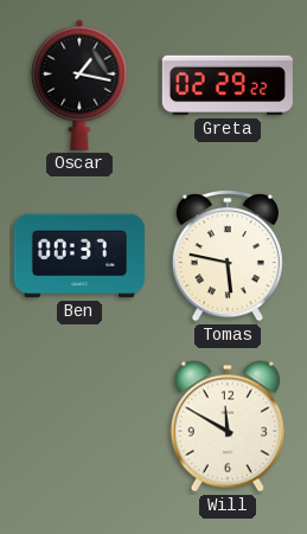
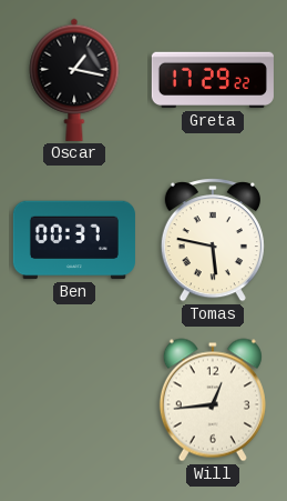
Greta: 02:29 -> 17:29
Will: 11:50 -> 12:44
